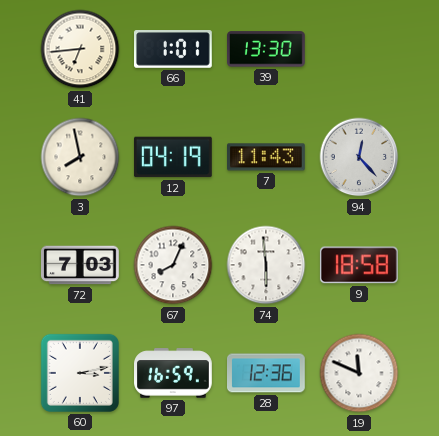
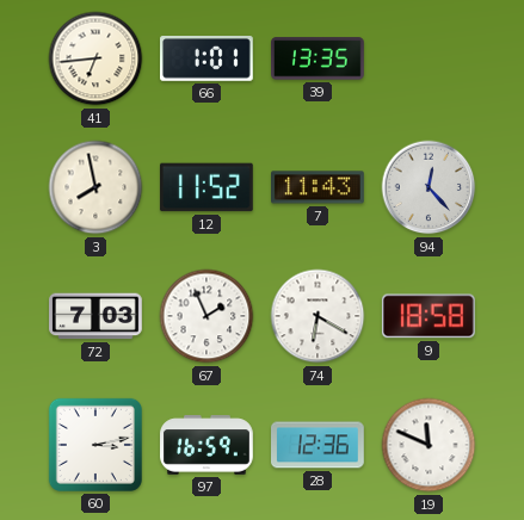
39: 13:30 -> 13:35
12: 04:19 -> 11:52
67: 8:04 -> 1:56
74: 5:59 -> 6:20
